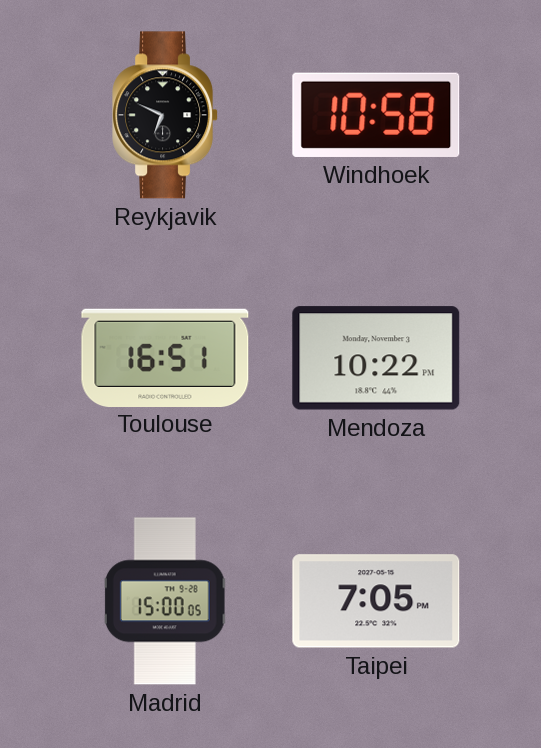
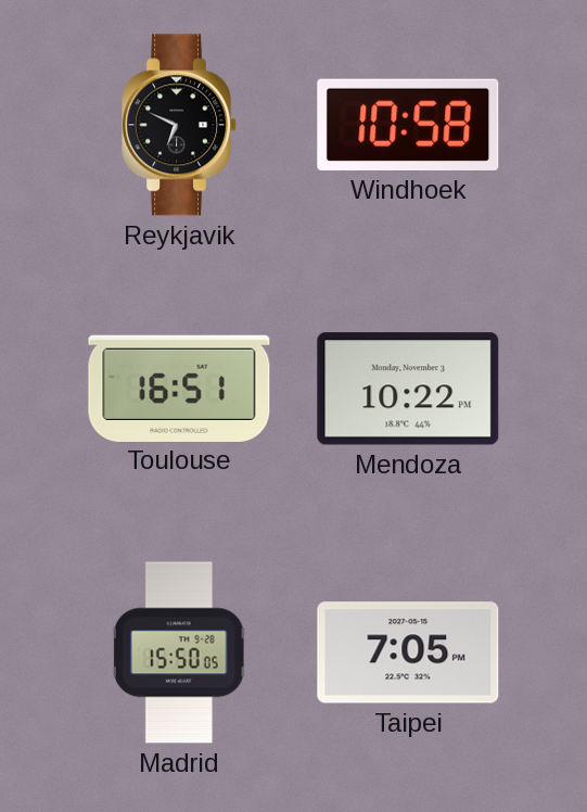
Madrid: 15:00 -> 15:50
